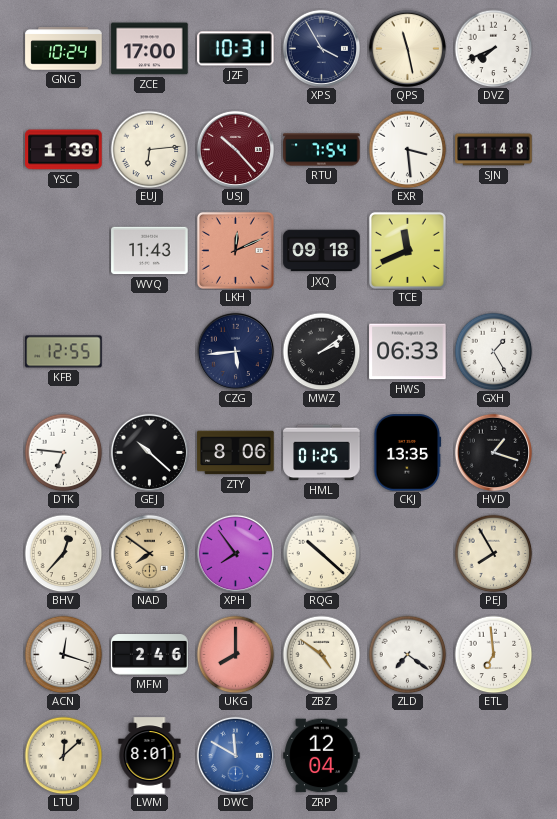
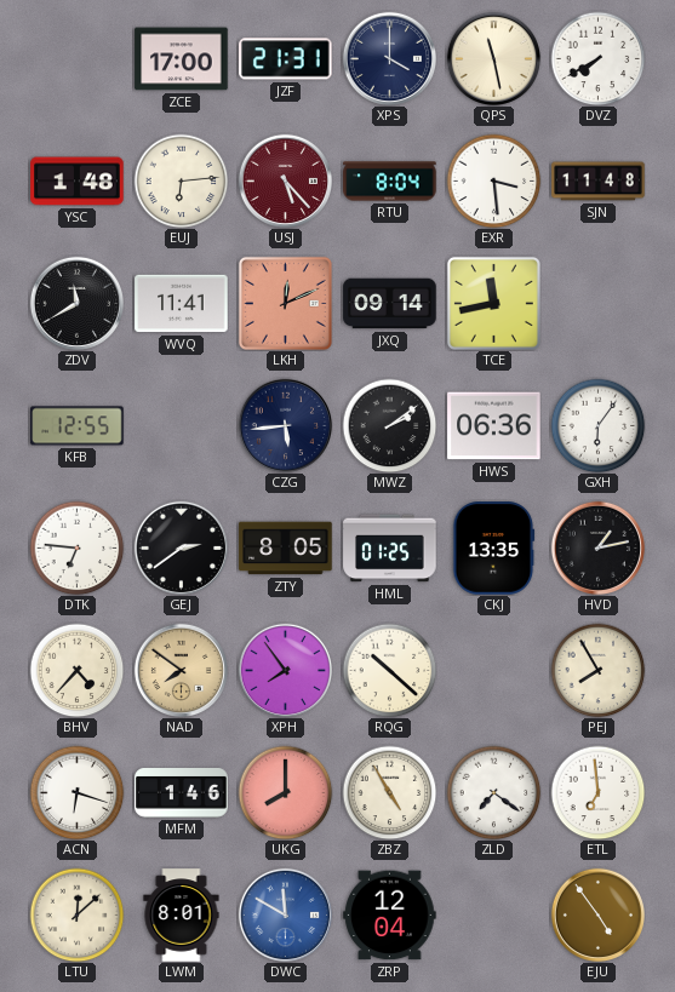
GNG: 10:24 -> none
JZF: 10:31 -> 21:31
XPS: 3:55 -> 4:00
DVZ: 7:41 -> 7:40
YSC: 1:39 -> 1:48
USJ: 10:23 -> 5:23
RTU: 7:54 -> 8:04
ZDV: none -> 11:40
WVQ: 11:43 -> 11:41
JXQ: 09:18 -> 09:14
TCE: 11:41 -> 11:43
HWS: 06:33 -> 06:36
GXH: 1:25 -> 6:06
GEJ: 10:22 -> 2:39
ZTY: 8:06 -> 8:05
HVD: 1:18 -> 1:13
BHV: 12:37 -> 4:37
ACN: 12:18 -> 6:18
MFM: 2:46 -> 1:46
ZBZ: 4:51 -> 4:55
EJU: none -> 4:54
